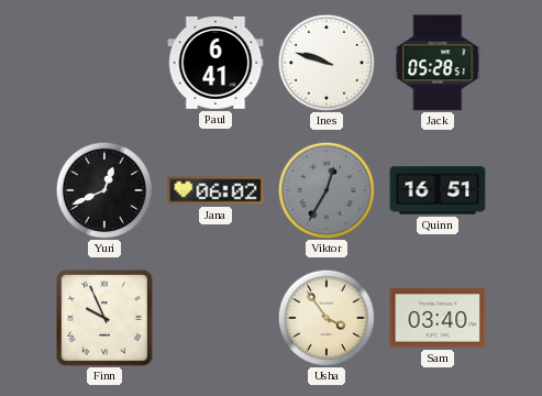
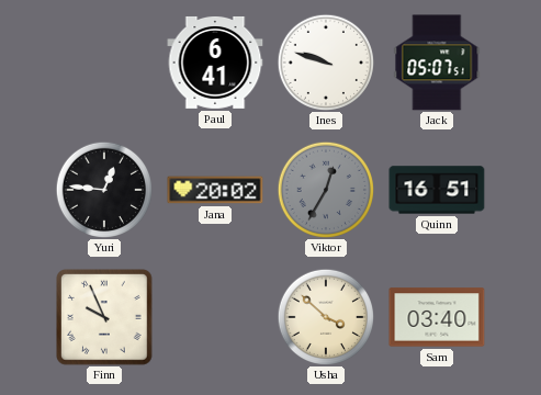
Jack: 05:28 -> 05:07
Yuri: 12:41 -> 12:46
Jana: 06:02 -> 20:02
Usha: 3:54 -> 3:52
